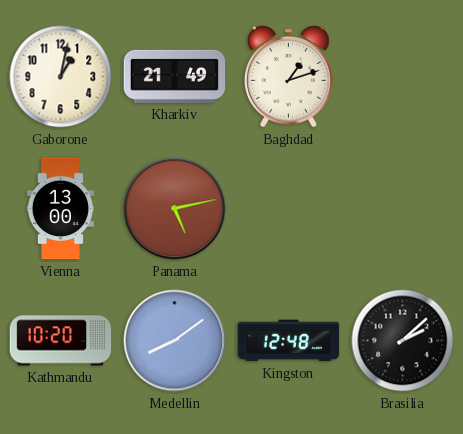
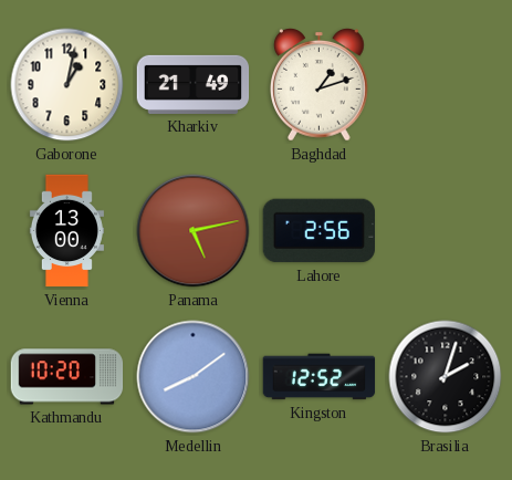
Lahore: none -> 2:56
Kingston: 12:48 -> 12:52
Brasilia: 2:08 -> 2:03
